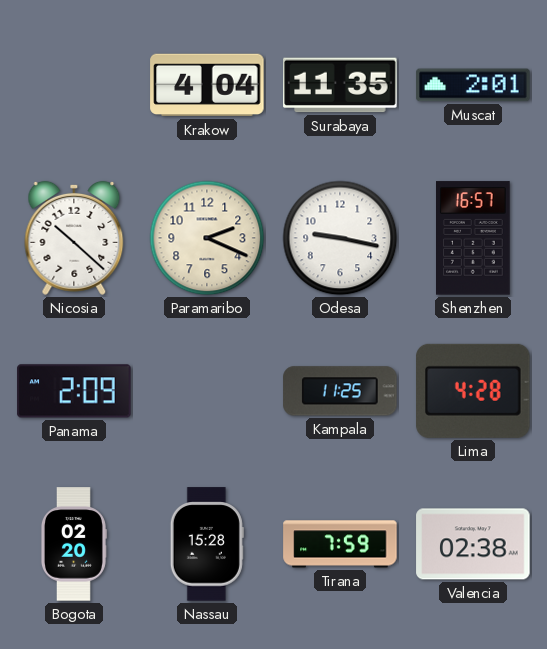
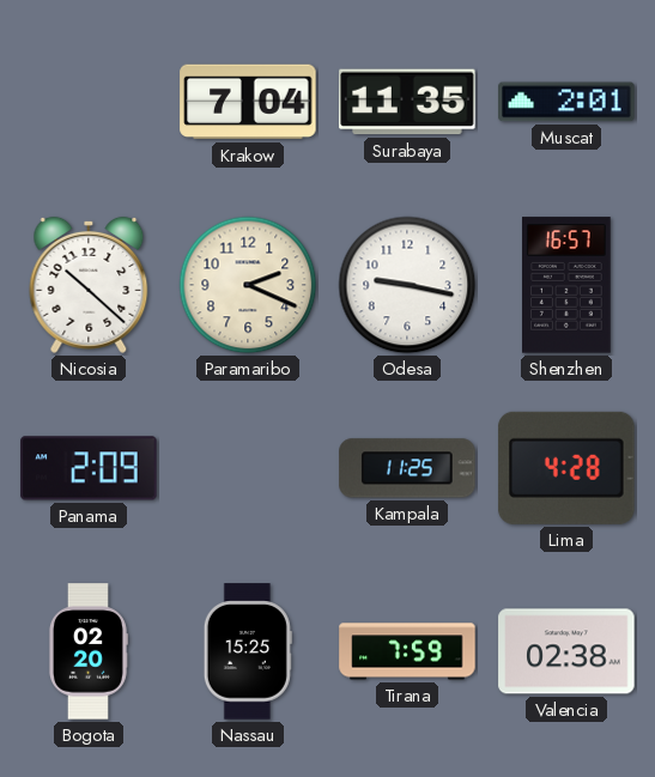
Krakow: 4:04 -> 7:04
Nassau: 15:28 -> 15:25
